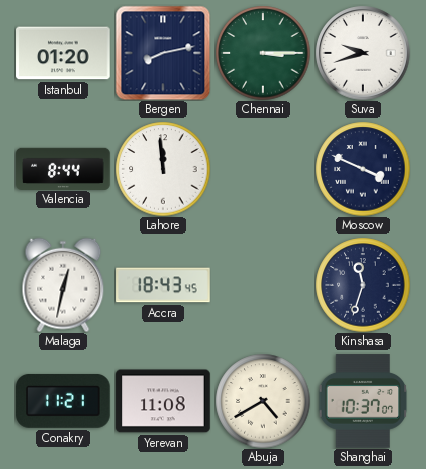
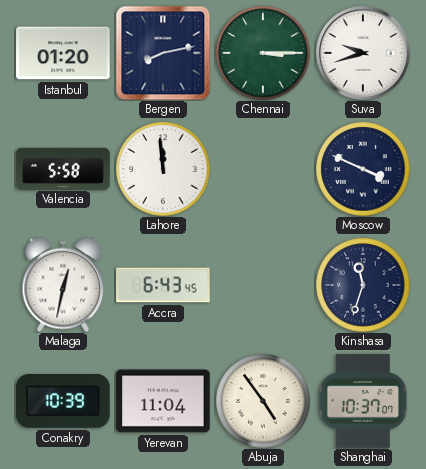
Valencia: 8:44 -> 5:58
Accra: 18:43 -> 6:43
Conakry: 11:21 -> 10:39
Yerevan: 11:08 -> 11:04
Abuja: 4:40 -> 4:54
